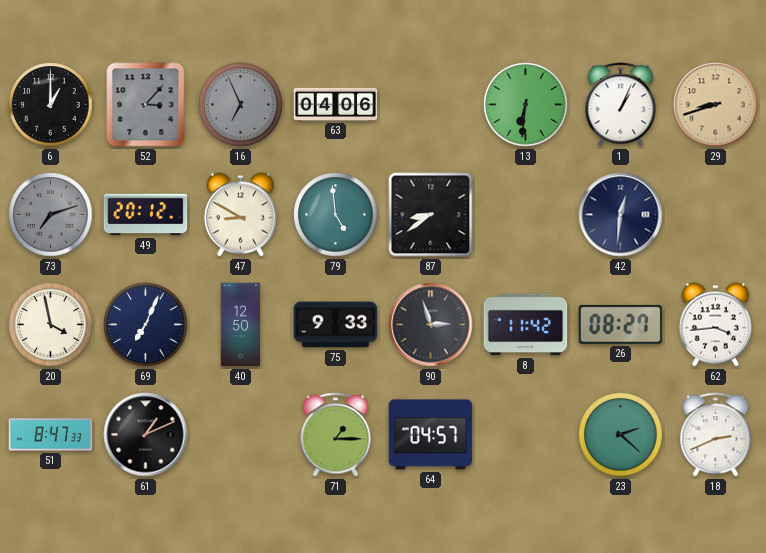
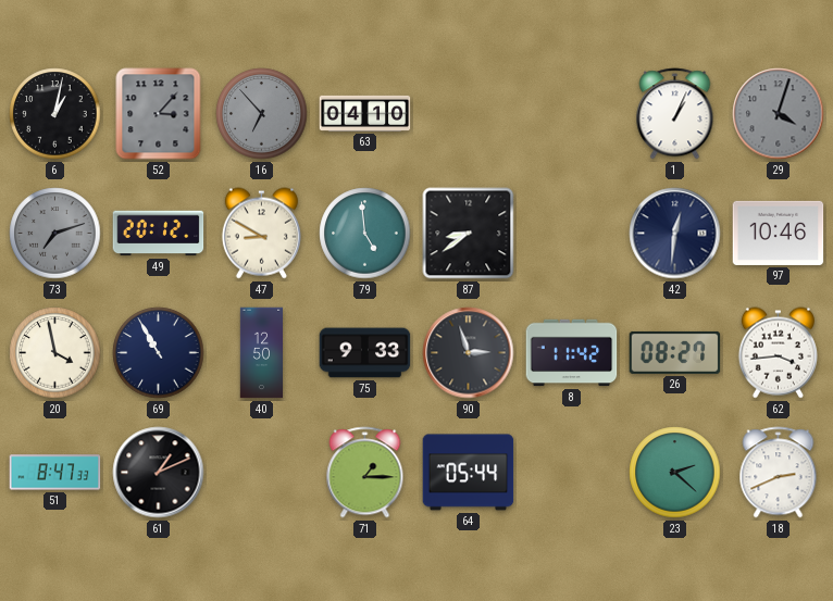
6: 1:00 -> 1:02
16: 6:56 -> 6:53
63: 04:06 -> 04:10
13: 6:31 -> none
29: 8:42 -> 4:03
29 dial: champagne -> grey
97: none -> 10:46
69: 7:04 -> 10:55
64: 04:57 -> 05:44
